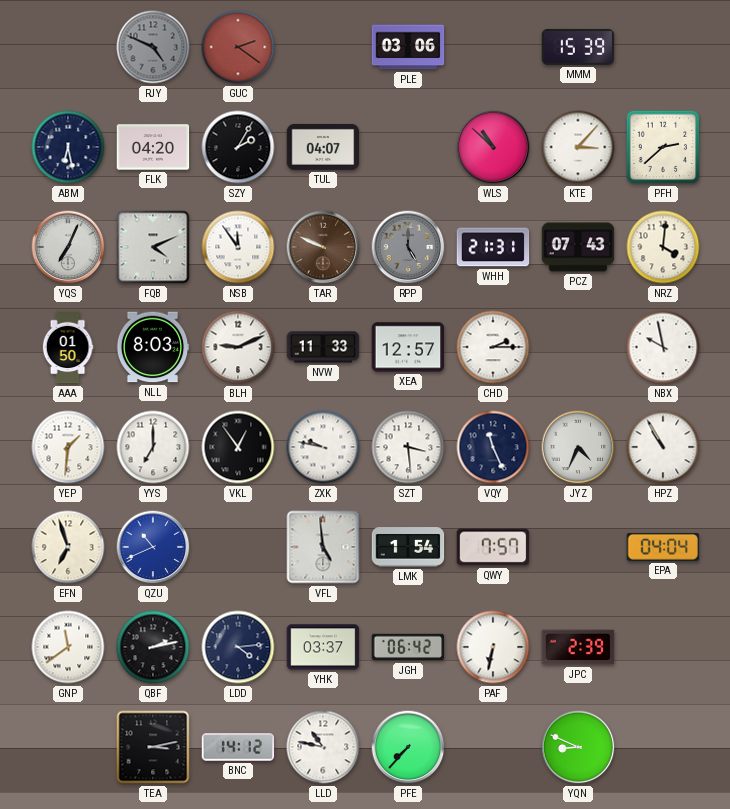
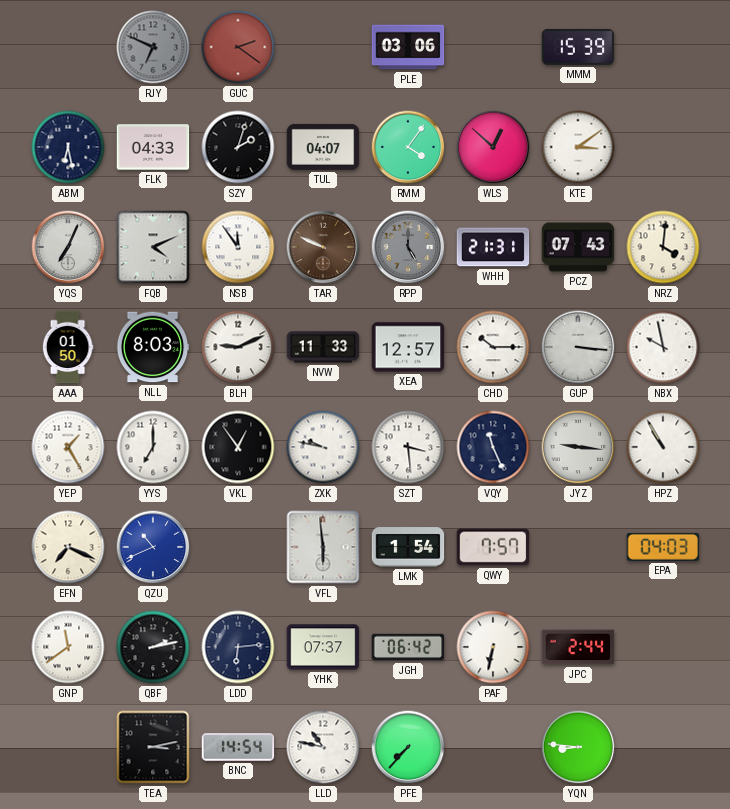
RJY: 4:49 -> 6:49
FLK: 04:20 -> 04:33
SZY: 2:05 -> 2:03
RMM: none -> 4:06
WLS: 10:52 -> 12:52
KTE: 3:07 -> 3:09
PFH: 2:38 -> none
CHD: 2:15 -> 10:15
GUP: none -> 3:16
YEP: 1:31 -> 1:25
JYZ: 4:34 -> 9:16
EFN: 6:57 -> 7:19
VFL: 4:59 -> 5:59
EPA: 04:04 -> 04:03
LDD: 4:14 -> 6:14
YHK: 03:37 -> 07:37
JPC: 2:39 -> 2:44
BNC: 14:12 -> 14:54
YQN: 8:49 -> 8:46
